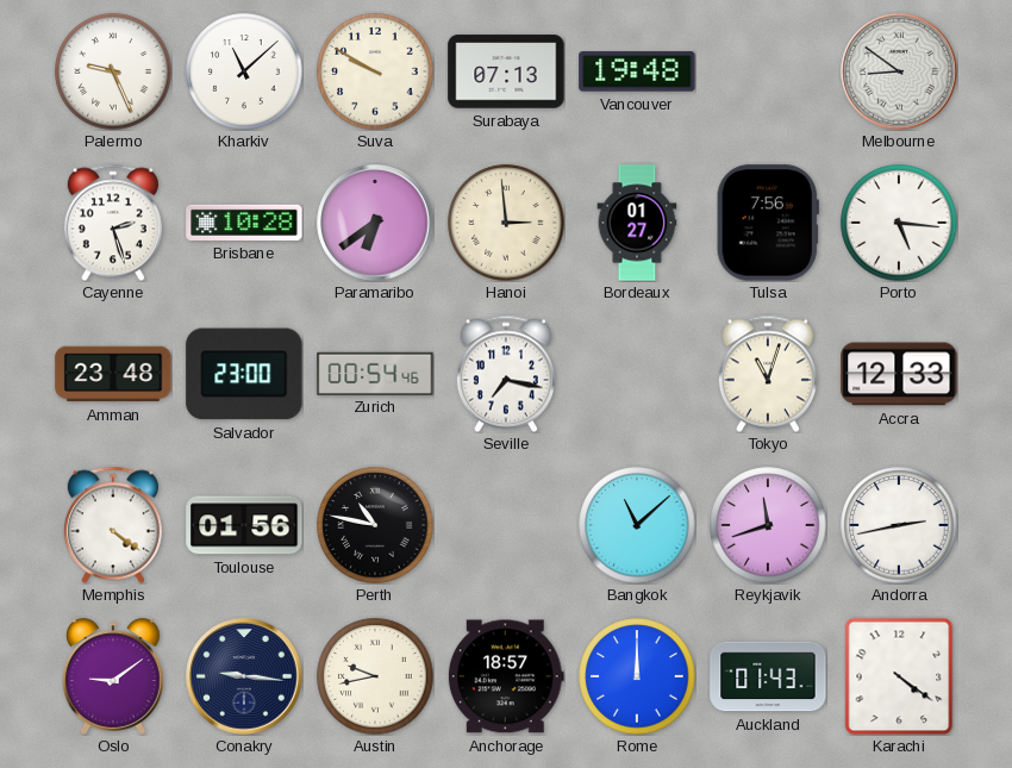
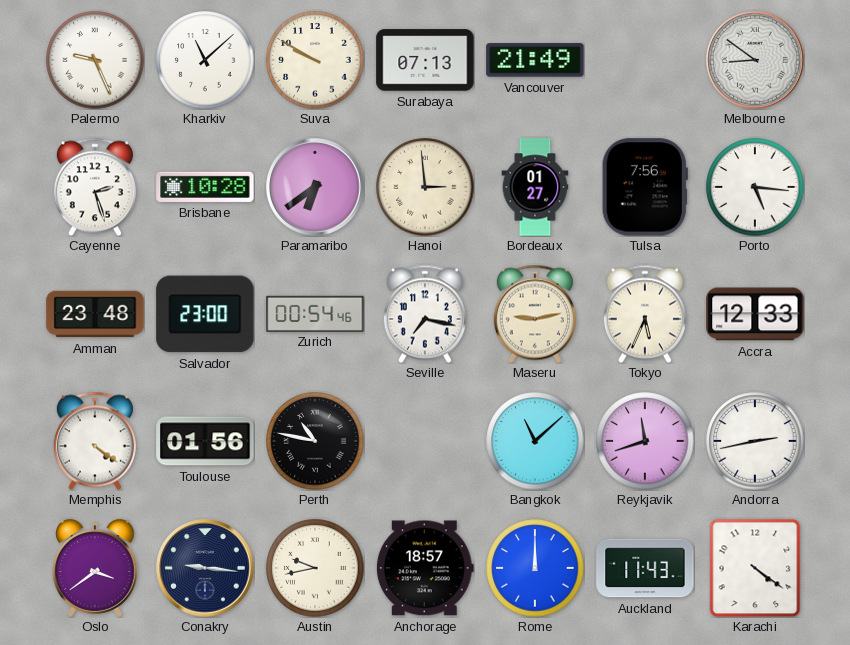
Vancouver: 19:48 -> 21:49
Maseru: none -> 9:13
Tokyo: 11:03 -> 5:34
Oslo: 9:09 -> 3:39
Auckland: 01:43 -> 11:43
